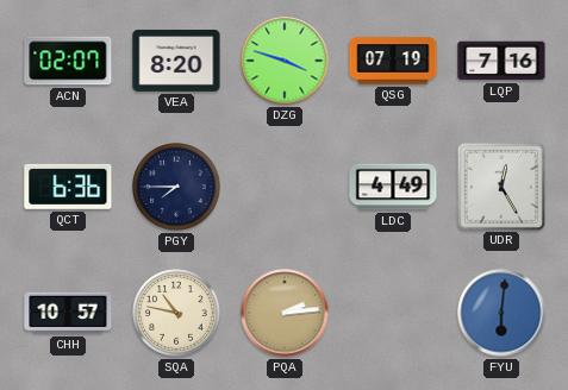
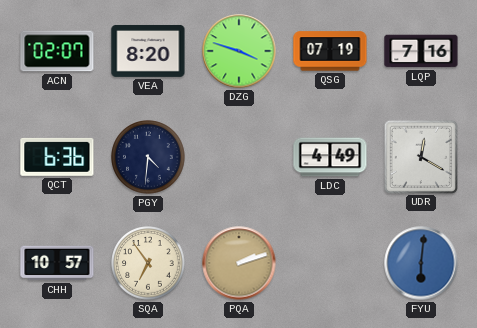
PGY: 7:45 -> 4:31
UDR: 12:25 -> 12:20
SQA: 10:47 -> 6:54
PQA: 2:14 -> 2:12
